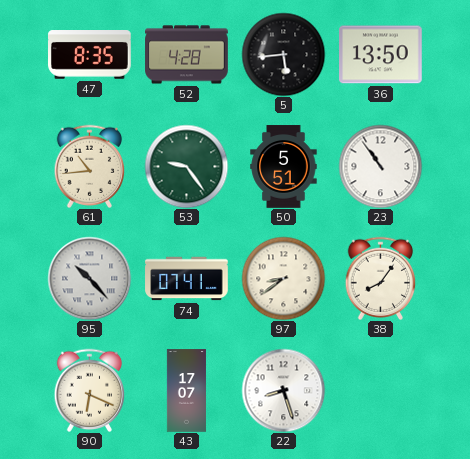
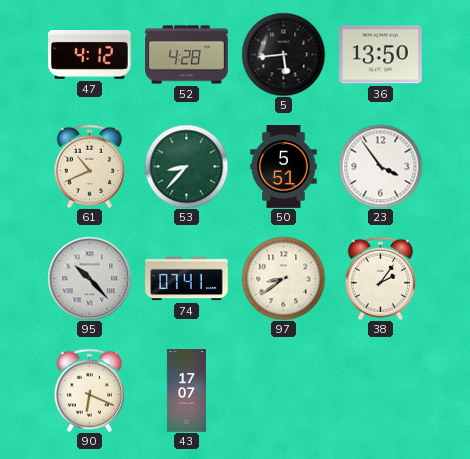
47: 8:35 -> 4:12
61: 10:44 -> 10:41
53: 9:24 -> 8:37
23: 10:54 -> 3:54
38: 8:06 -> 2:06
22: 8:27 -> none
